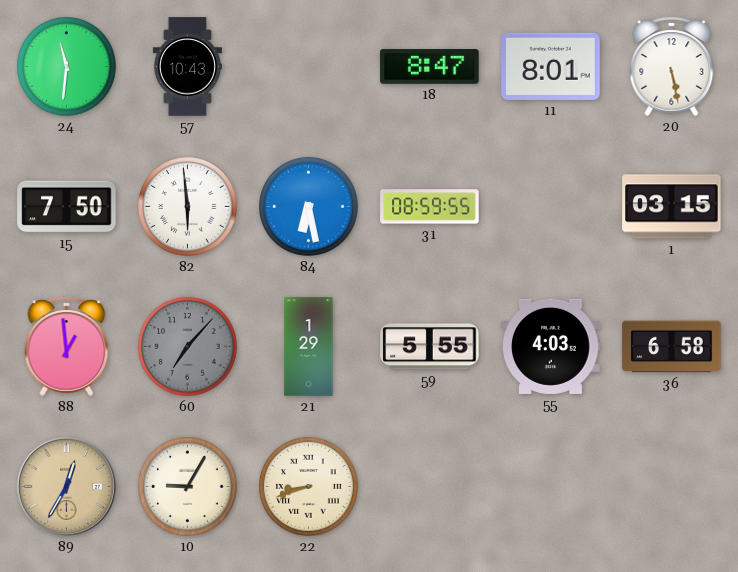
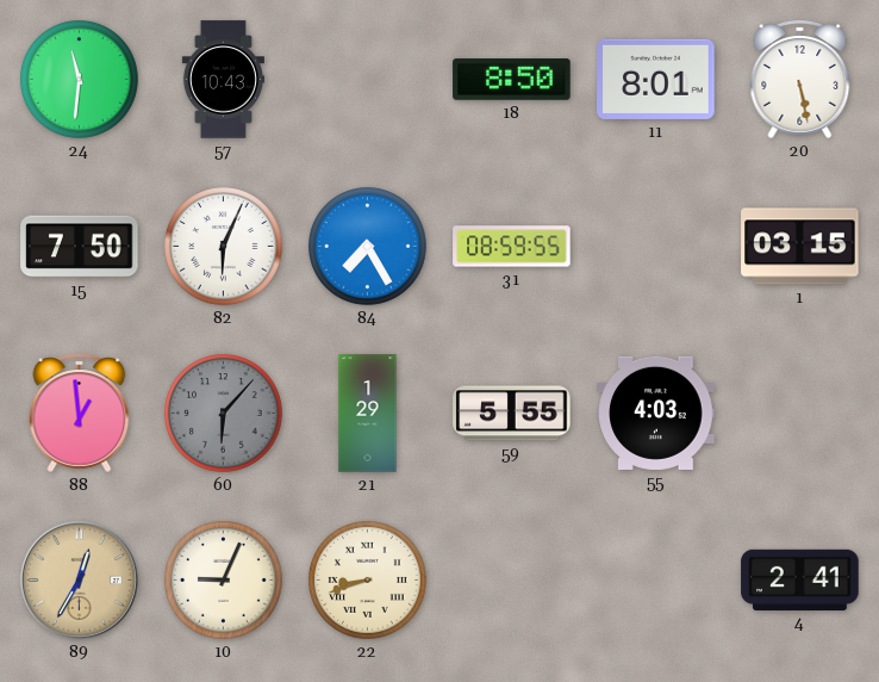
18: 8:47 -> 8:50
82: 5:59 -> 6:04
84: 6:28 -> 7:25
60: 7:07 -> 6:07
36: 6:58 -> none
10: 9:05 -> 9:04
4: none -> 2:41
